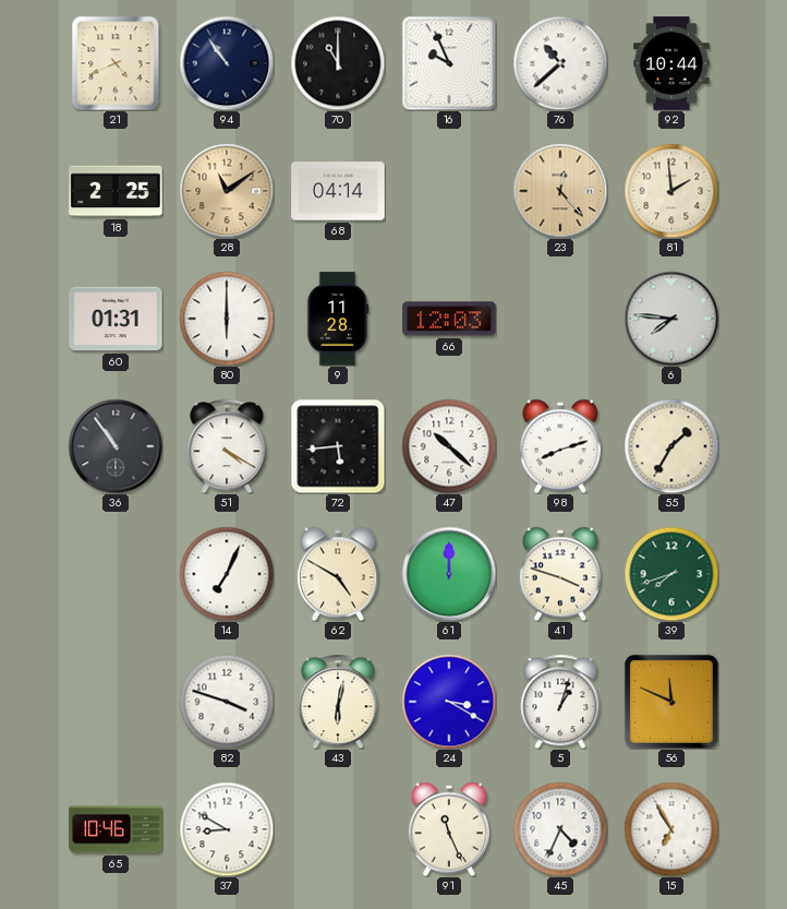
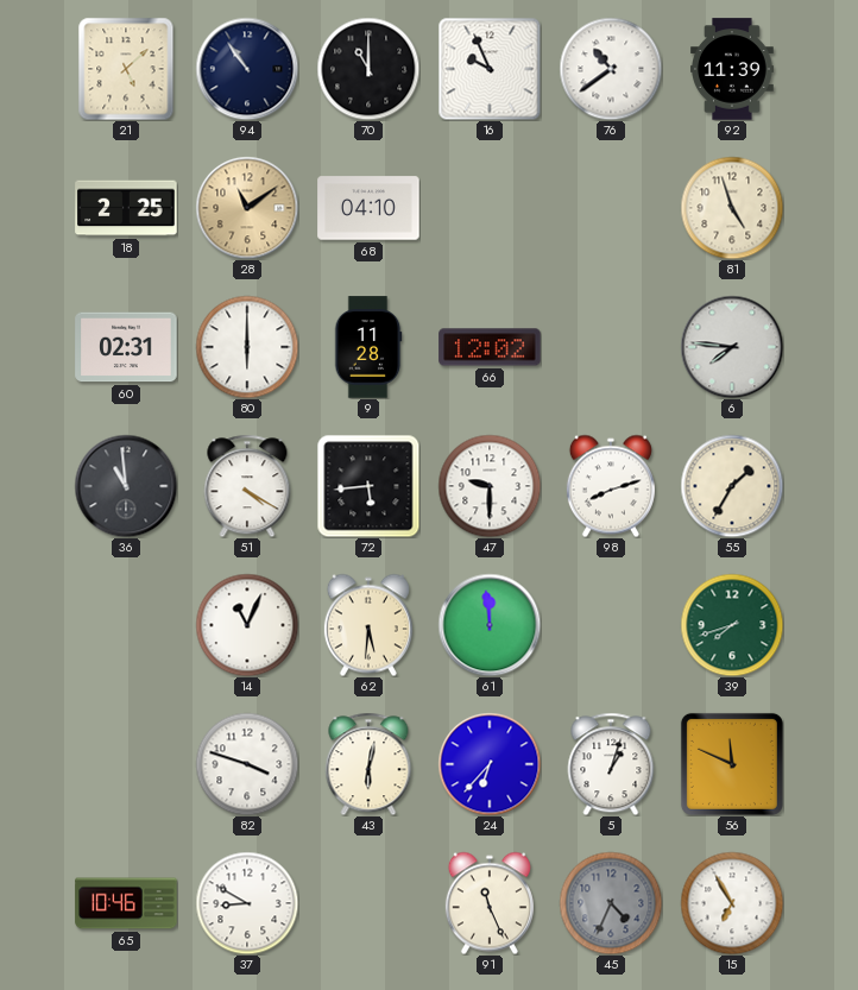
21: 4:41 -> 5:08
76: 10:38 -> 10:39
92: 10:44 -> 11:39
68: 04:14 -> 04:10
23: 12:23 -> none
81: 1:59 -> 4:57
60: 01:31 -> 02:31
66: 12:03 -> 12:02
36: 10:54 -> 10:59
47: 10:22 -> 9:30
14: 7:04 -> 11:04
62: 4:50 -> 5:31
61: 12:00 -> 11:59
41: 3:48 -> none
24: 3:20 -> 6:37
45 dial: white -> grey
